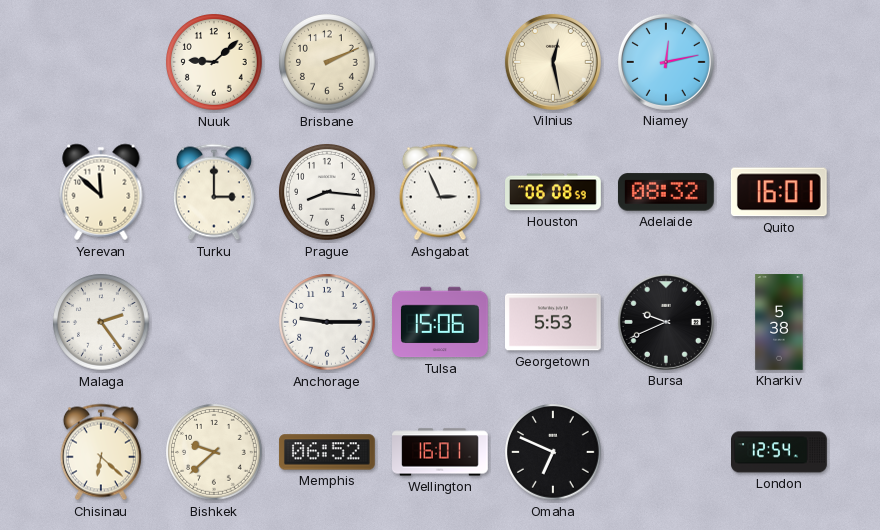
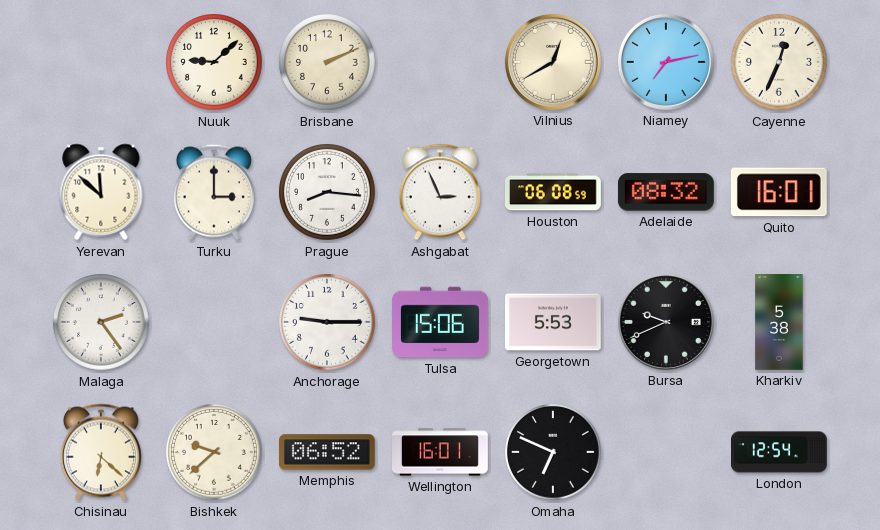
Vilnius: 12:28 -> 12:40
Niamey: 12:13 -> 7:13
Cayenne: none -> 12:34
